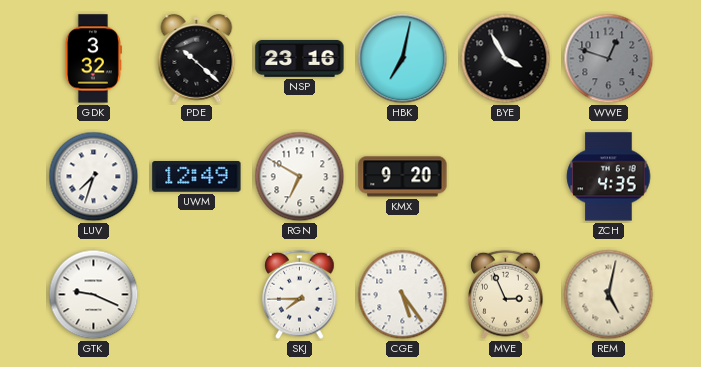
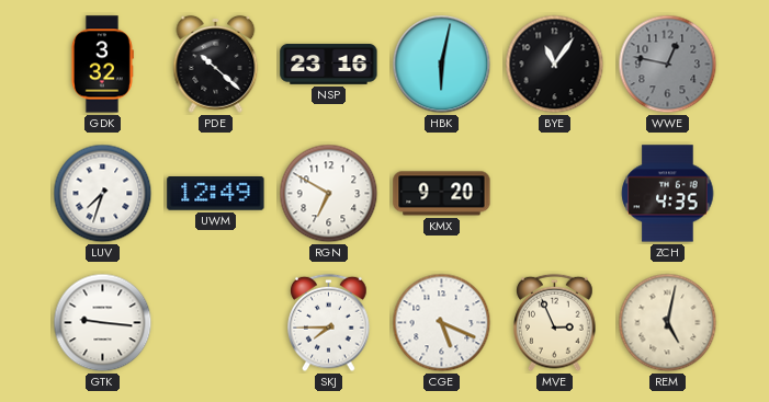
HBK: 7:02 -> 6:02
BYE: 3:55 -> 11:06
WWE: 12:48 -> 12:47
GTK: 9:19 -> 9:16
CGE: 5:24 -> 5:19
